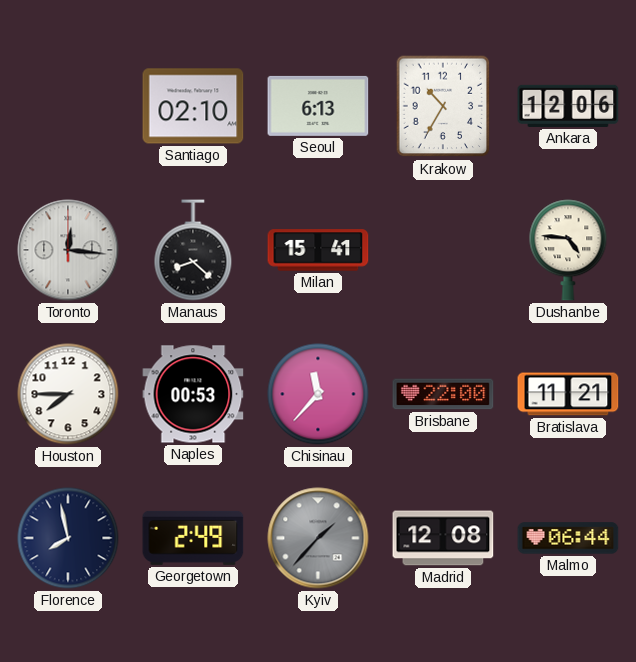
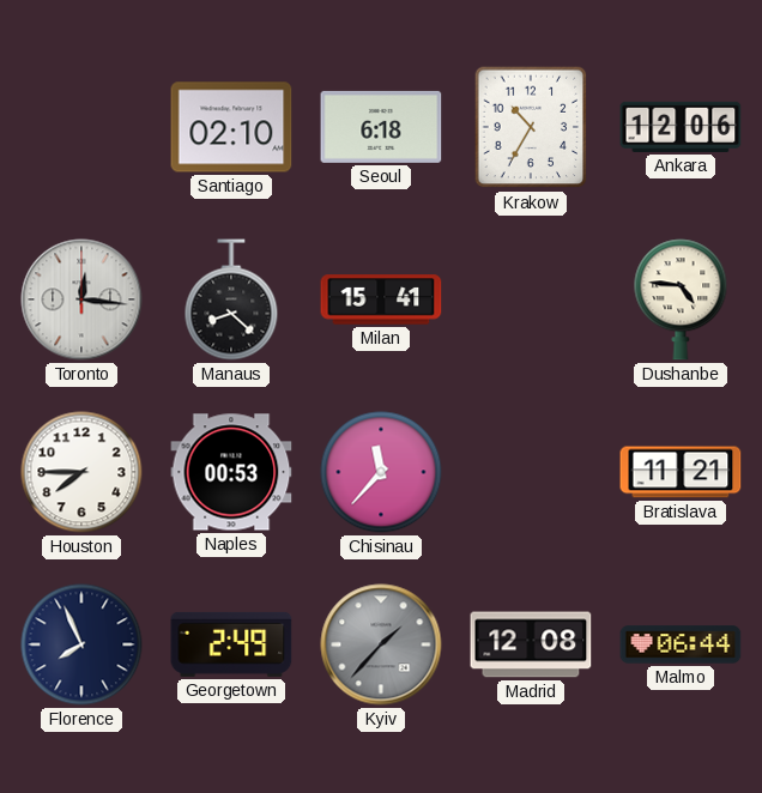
Seoul: 6:13 -> 6:18
Brisbane: 22:00 -> none
Florence: 7:58 -> 7:56
